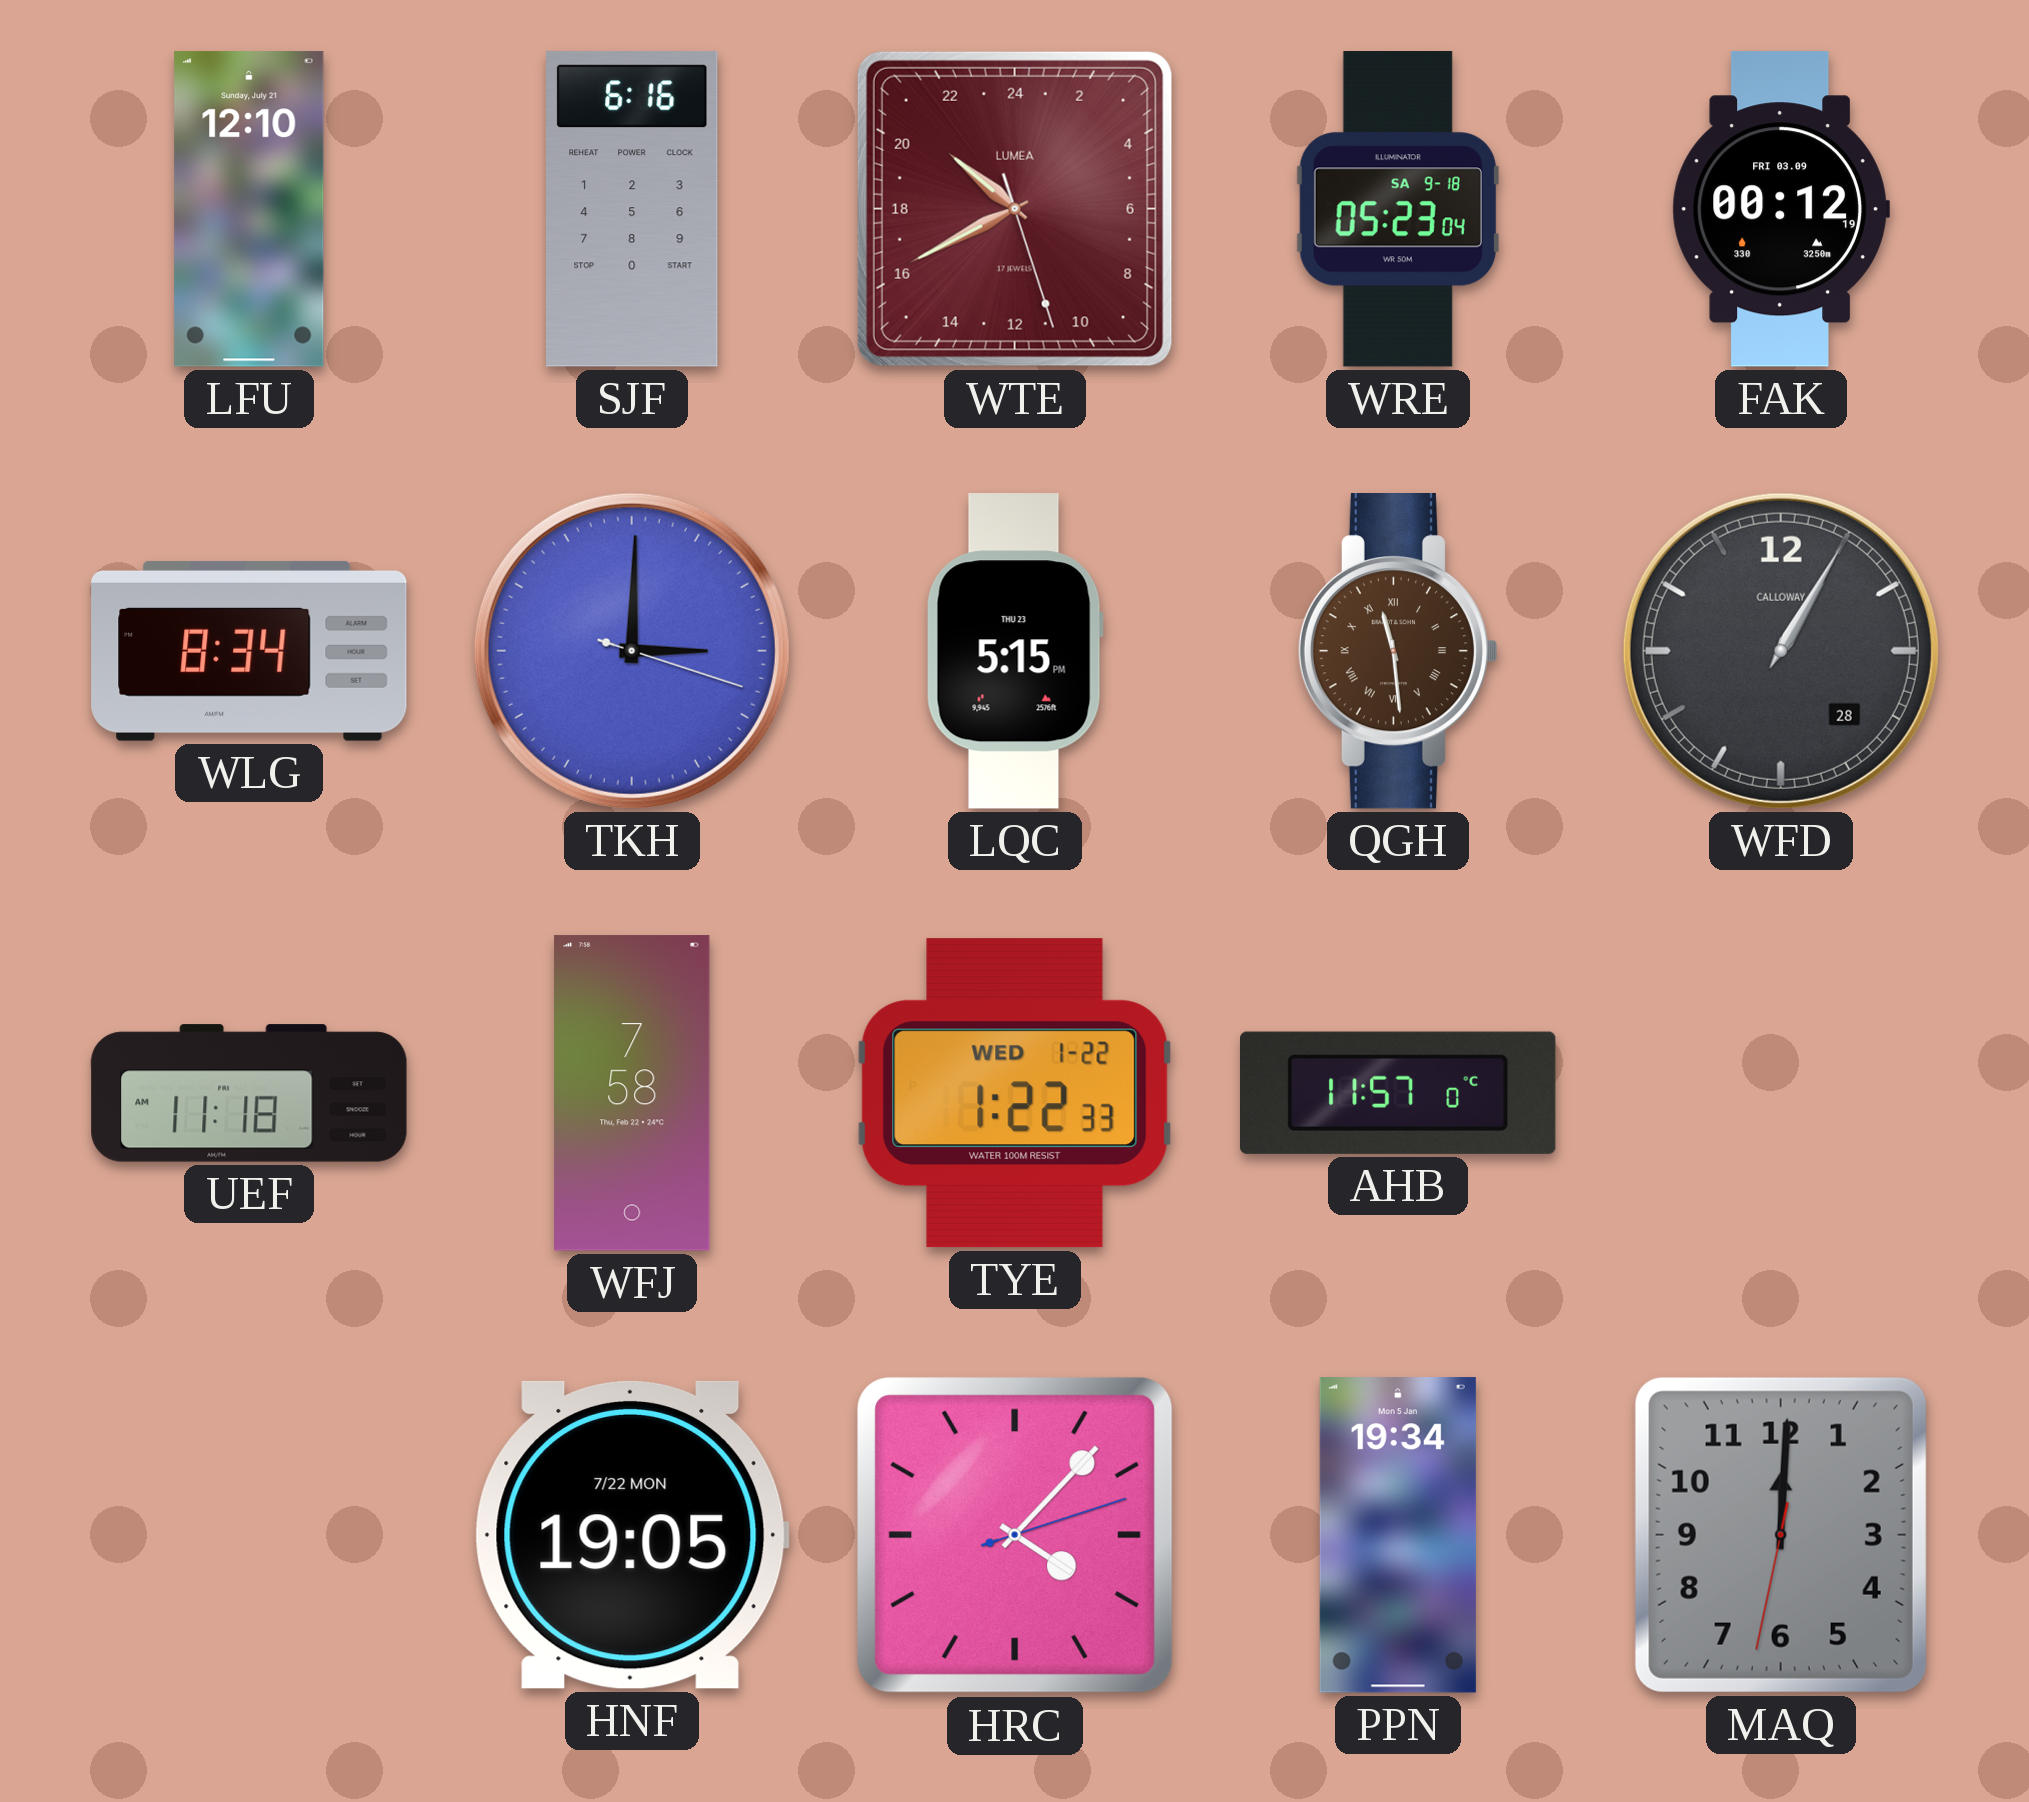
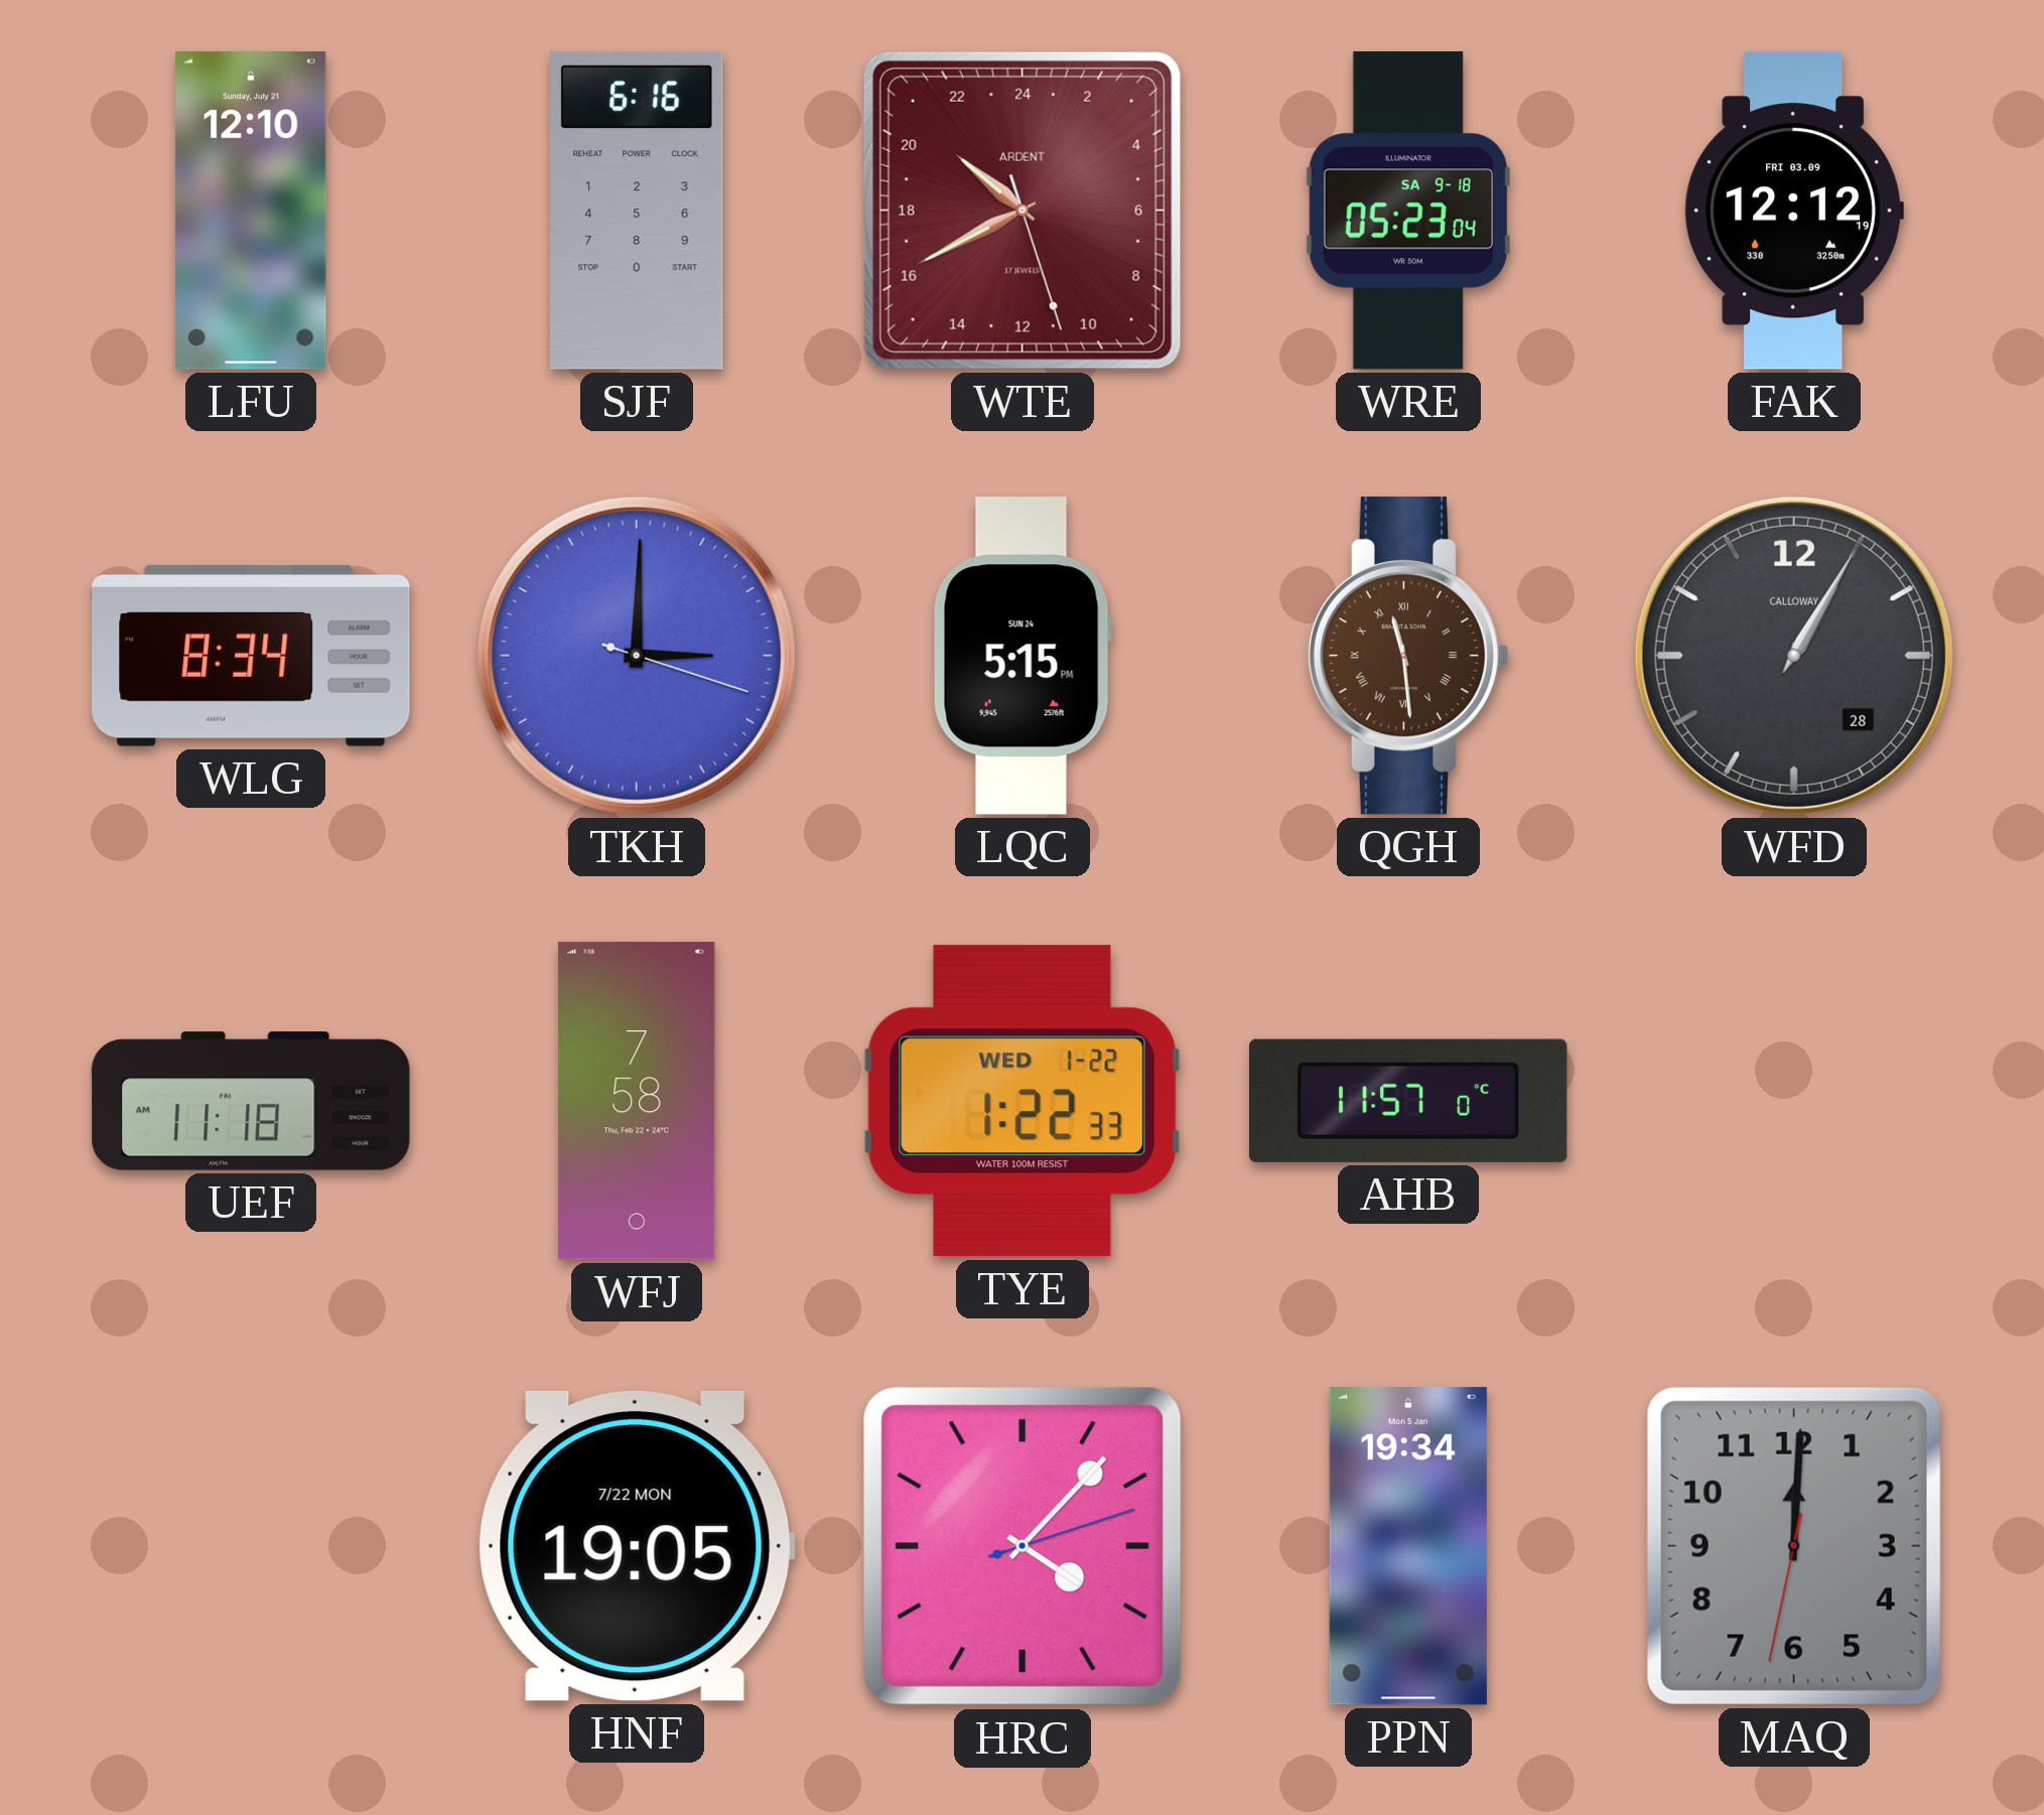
WTE brand: LUMEA -> ARDENT
FAK: 00:12 -> 12:12
LQC date: THU 23 -> SUN 24
